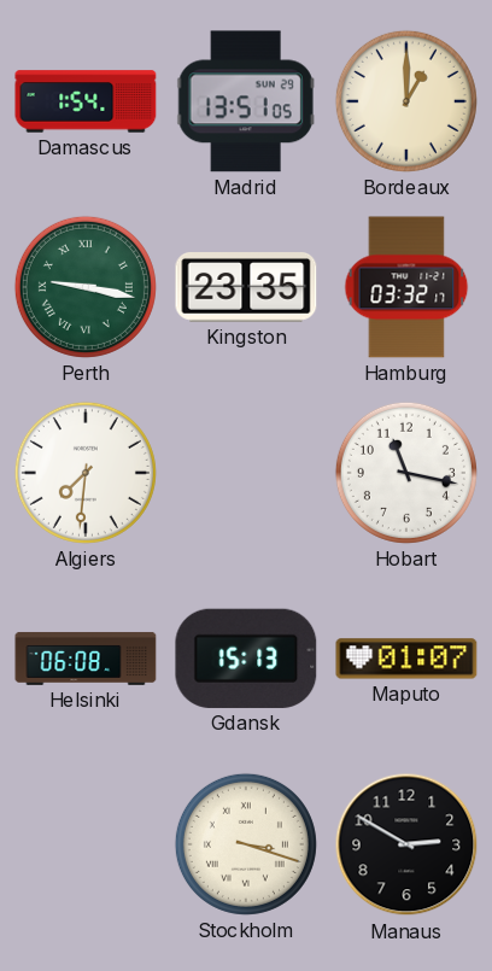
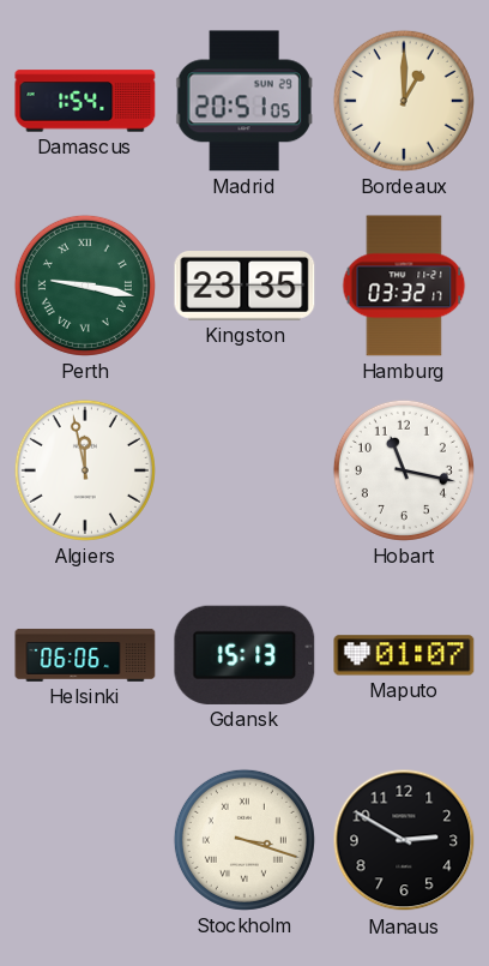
Madrid: 13:51 -> 20:51
Algiers: 7:31 -> 11:58
Helsinki: 06:08 -> 06:06
